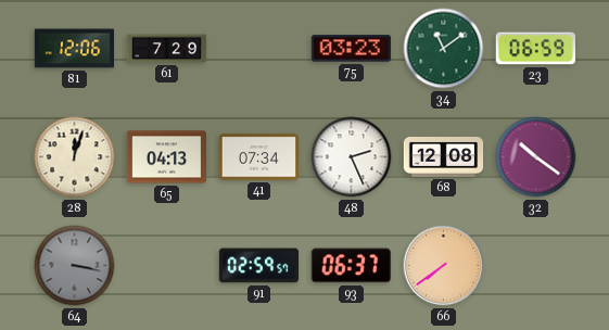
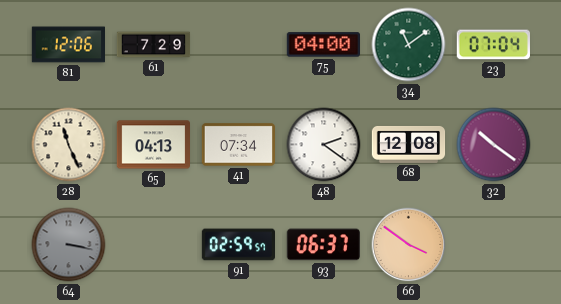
75: 03:23 -> 04:00
23: 06:59 -> 07:04
28: 12:03 -> 11:26
48: 2:26 -> 2:21
66: 7:39 -> 3:51
